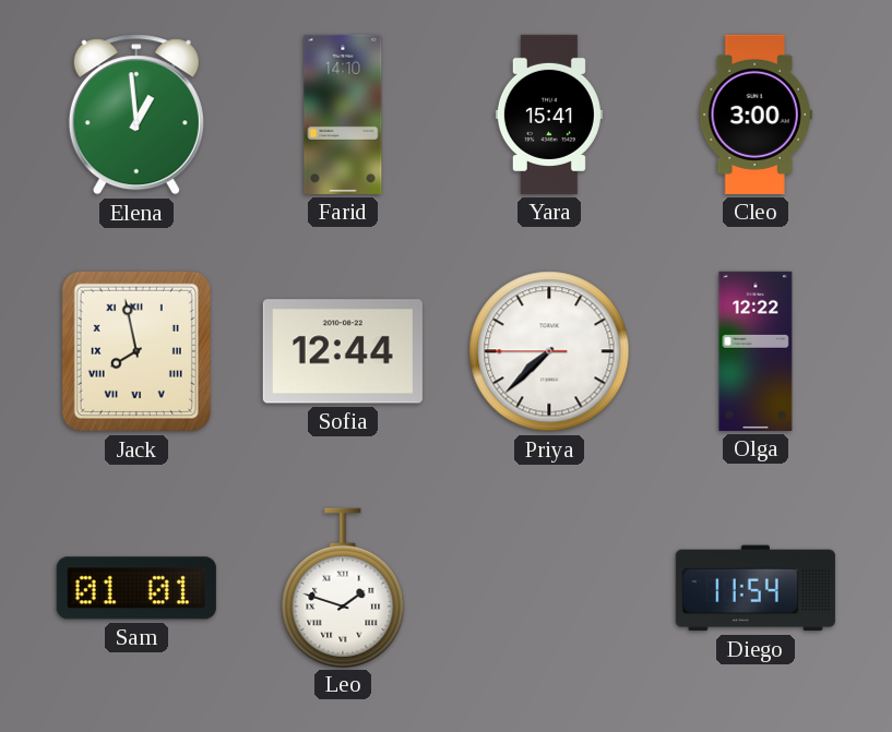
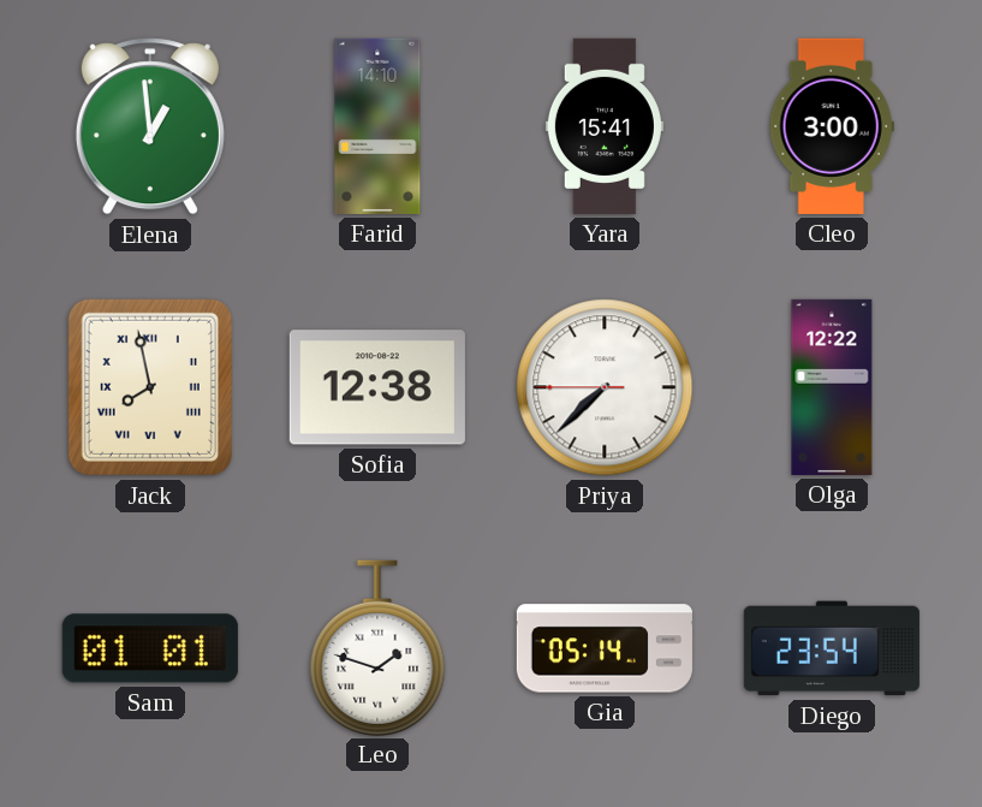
Sofia: 12:44 -> 12:38
Gia: none -> 05:14
Diego: 11:54 -> 23:54
